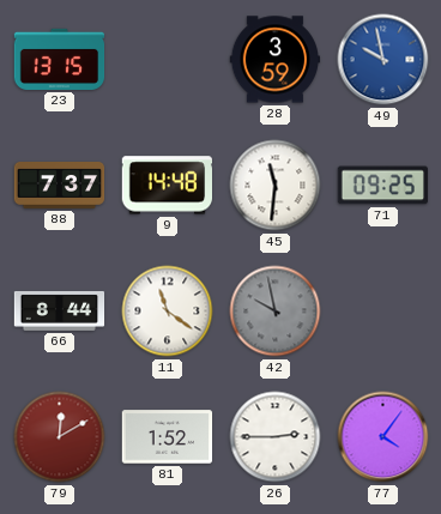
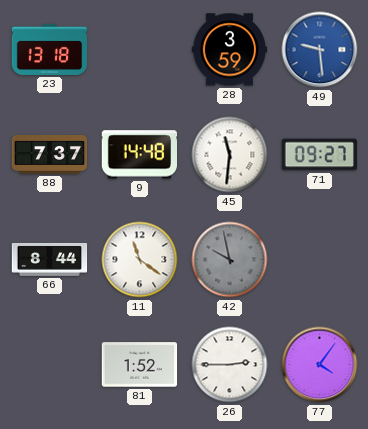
23: 13:15 -> 13:18
49: 9:58 -> 9:29
71: 09:25 -> 09:27
79: 12:10 -> none
